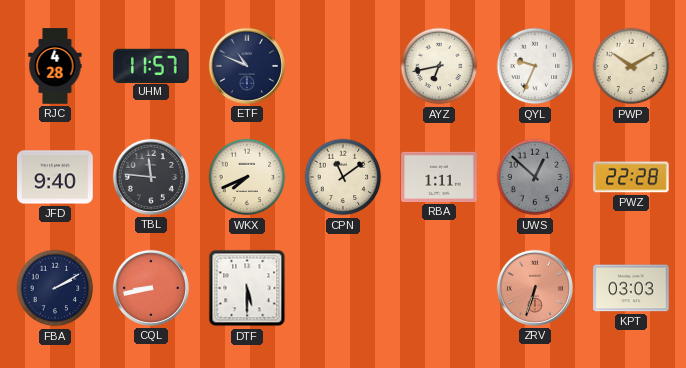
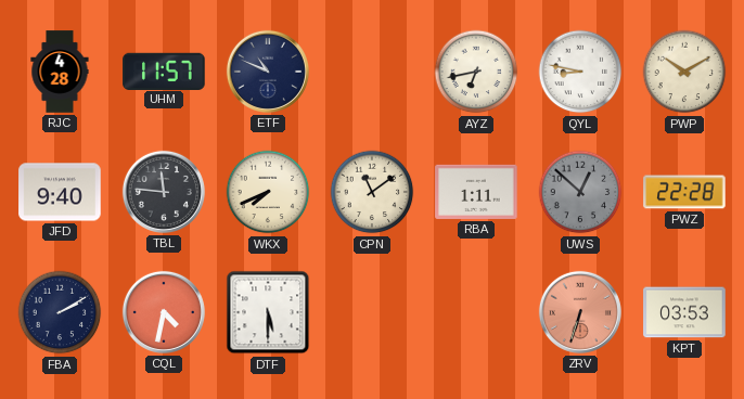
QYL: 9:34 -> 8:47
CQL: 8:43 -> 4:32
KPT: 03:03 -> 03:53
